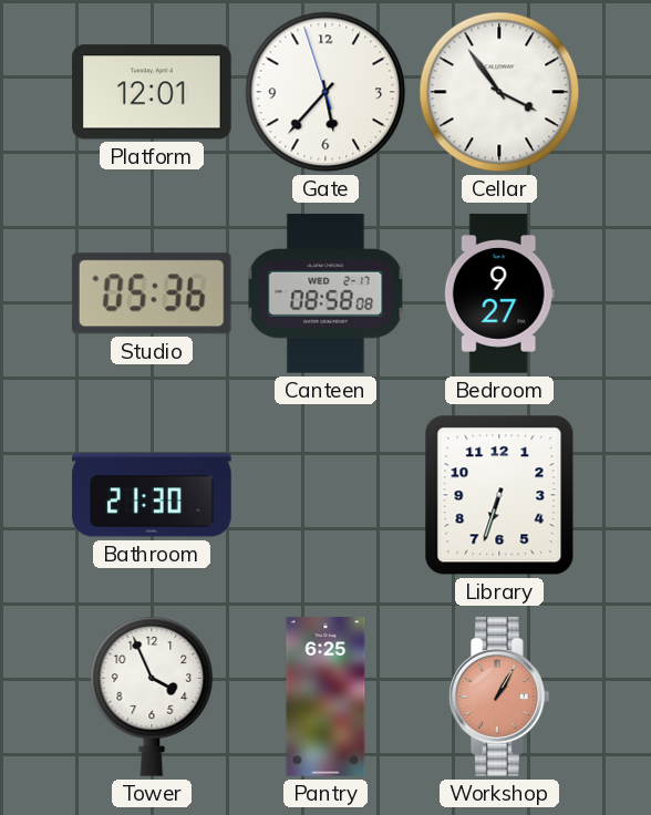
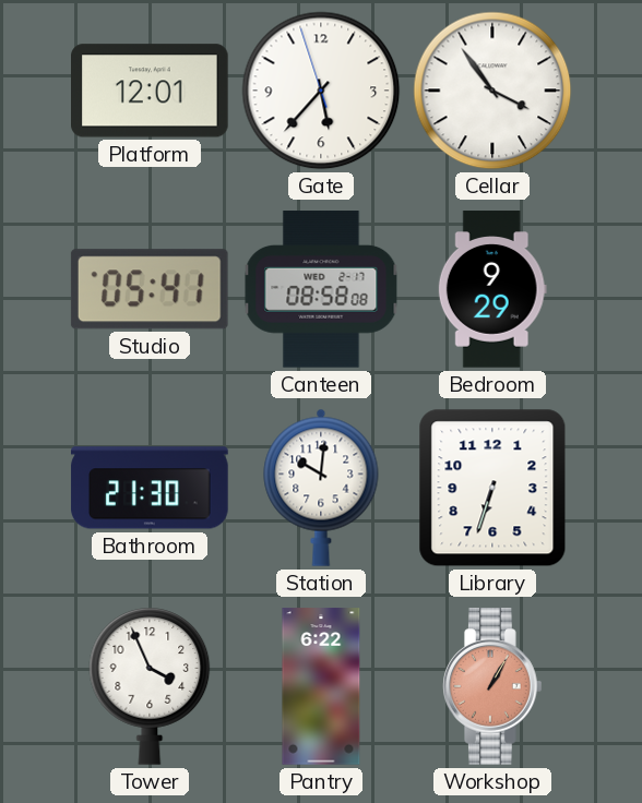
Studio: 05:36 -> 05:41
Bedroom: 9:27 -> 9:29
Station: none -> 10:01
Pantry: 6:25 -> 6:22
